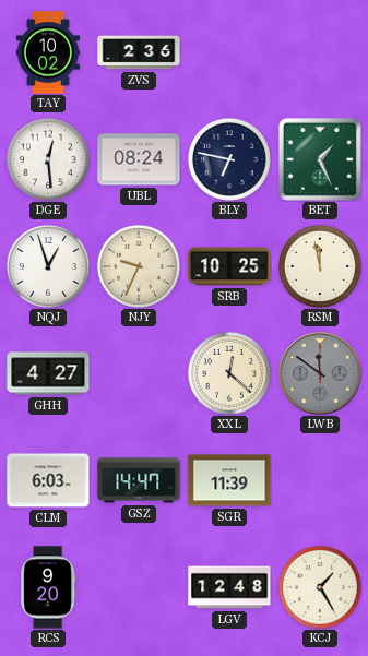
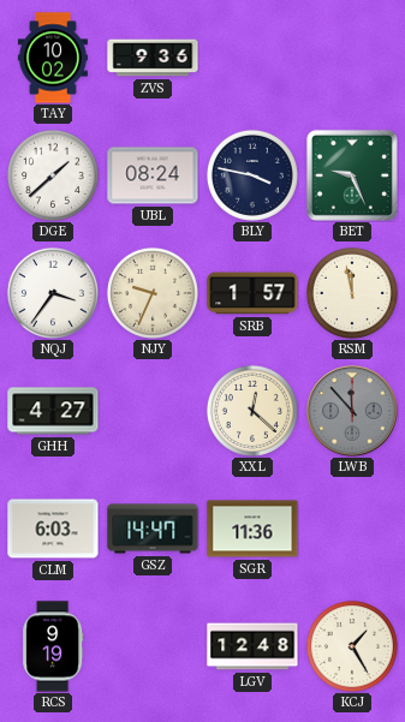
ZVS: 2:36 -> 9:36
DGE: 12:29 -> 1:38
BLY: 6:47 -> 3:47
BET: 1:26 -> 9:26
NQJ: 12:57 -> 3:36
SRB: 10:25 -> 1:57
LWB: 11:51 -> 11:53
SGR: 11:39 -> 11:36
RCS: 9:20 -> 9:19
